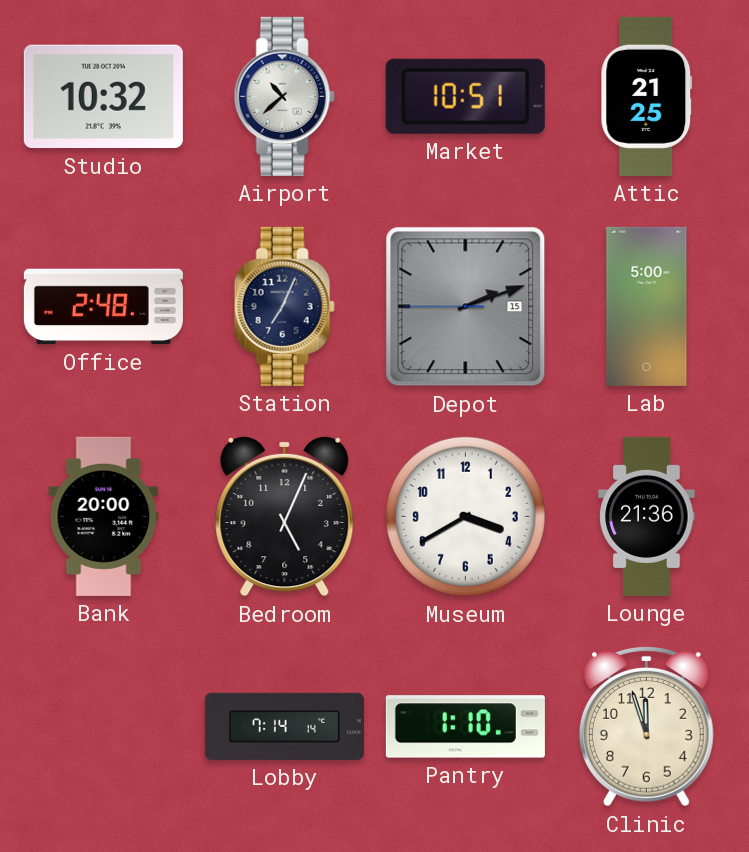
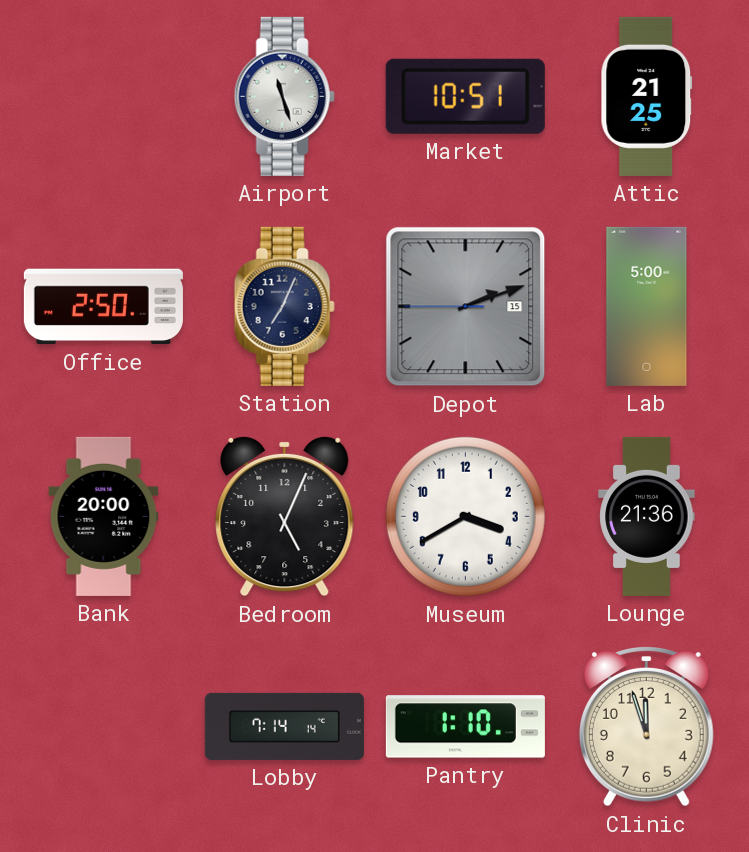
Studio: 10:32 -> none
Airport: 10:38 -> 11:27
Office: 2:48 -> 2:50
